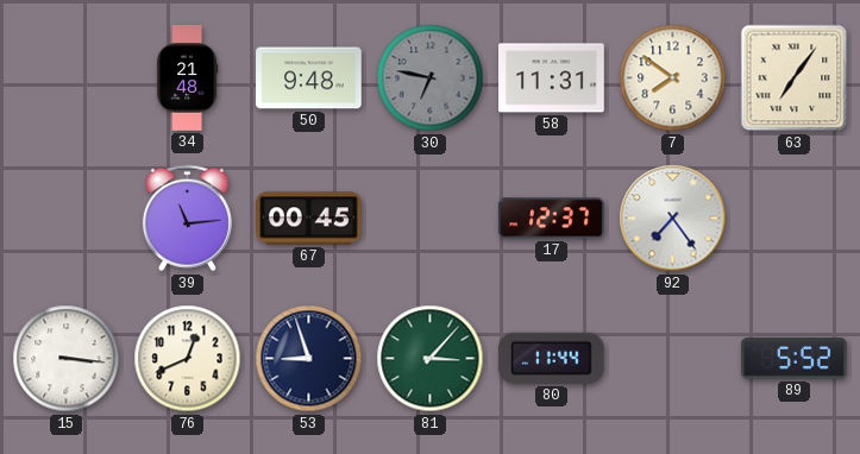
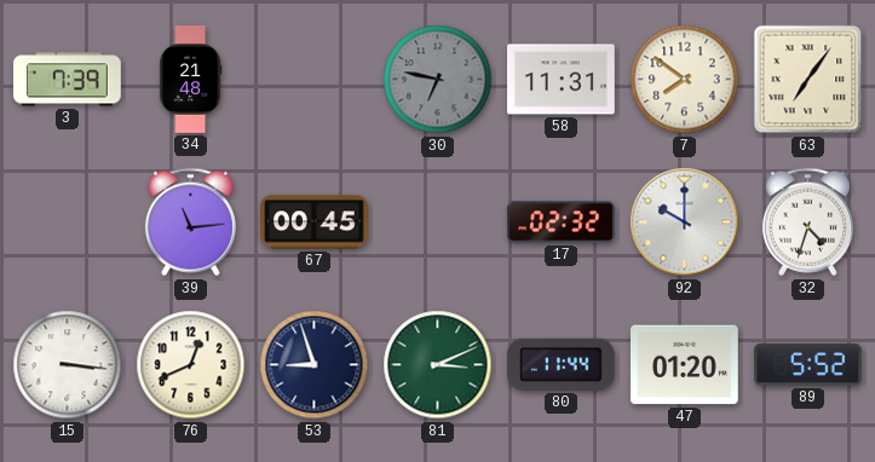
3: none -> 7:39
50: 9:48 -> none
17: 12:37 -> 02:32
92: 7:24 -> 10:00
32: none -> 4:33
81: 3:07 -> 3:11
47: none -> 01:20
